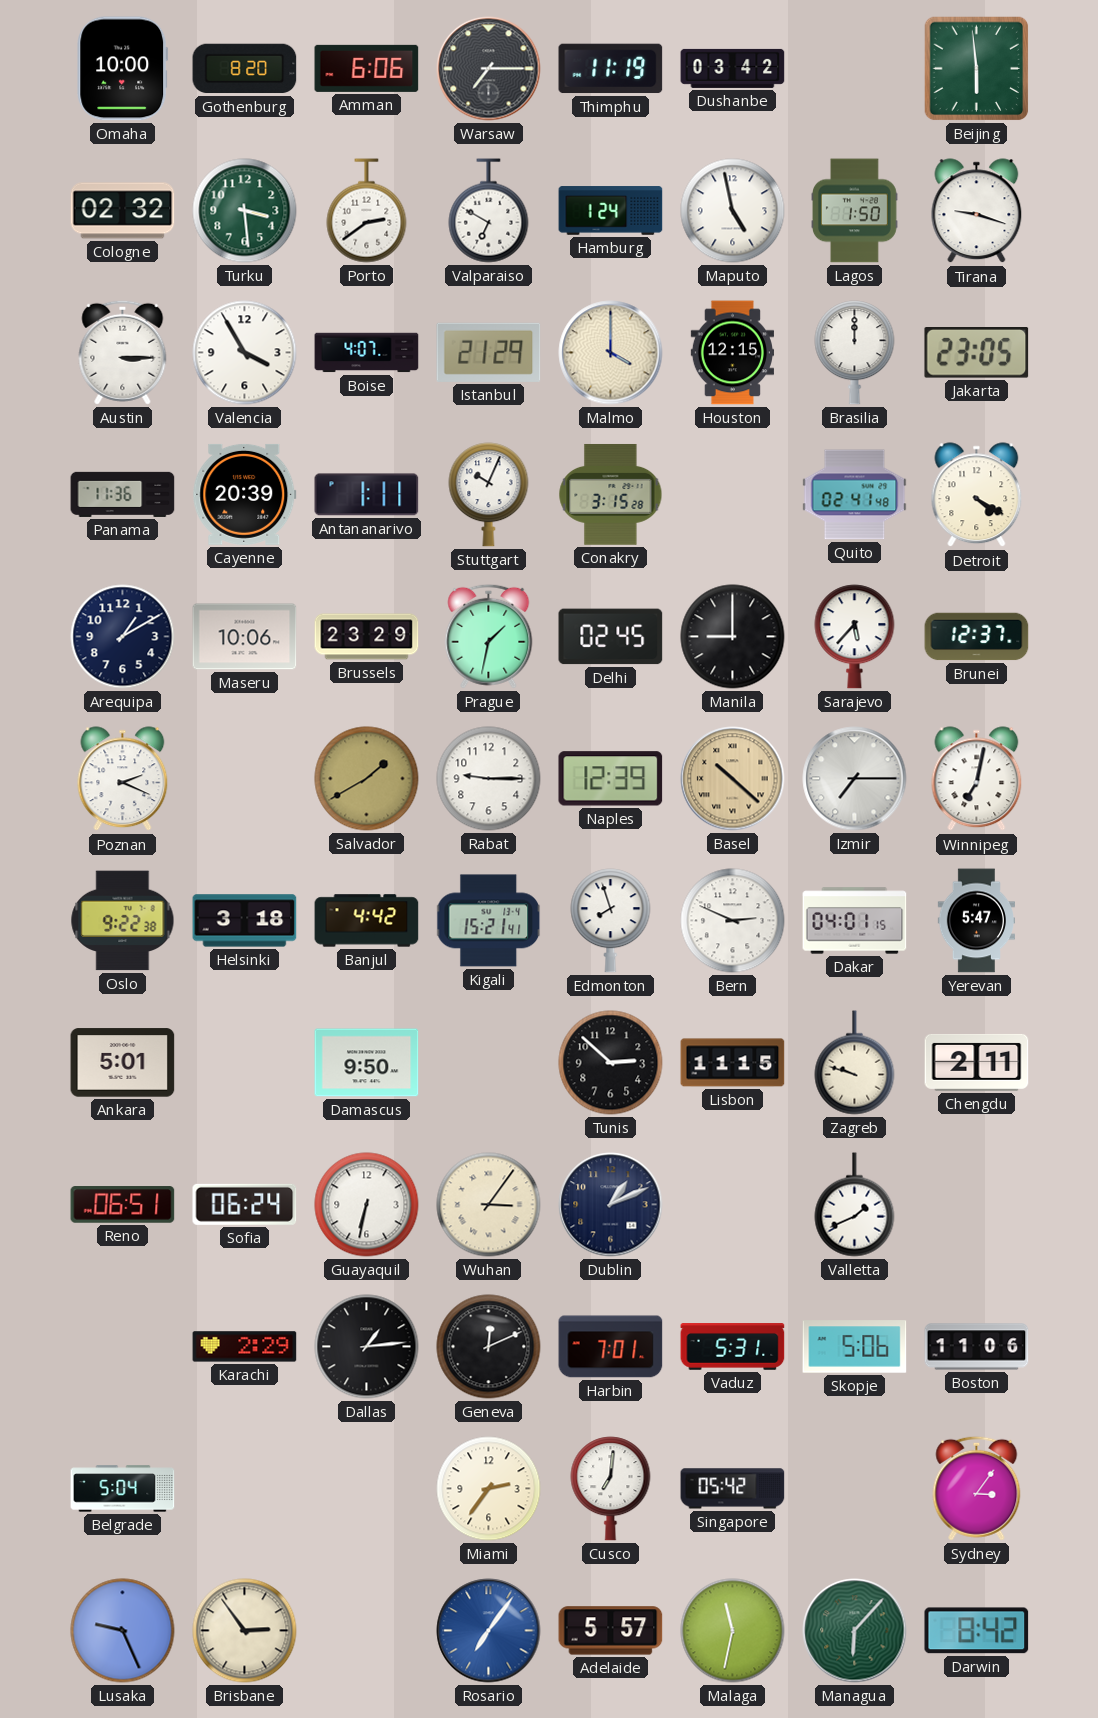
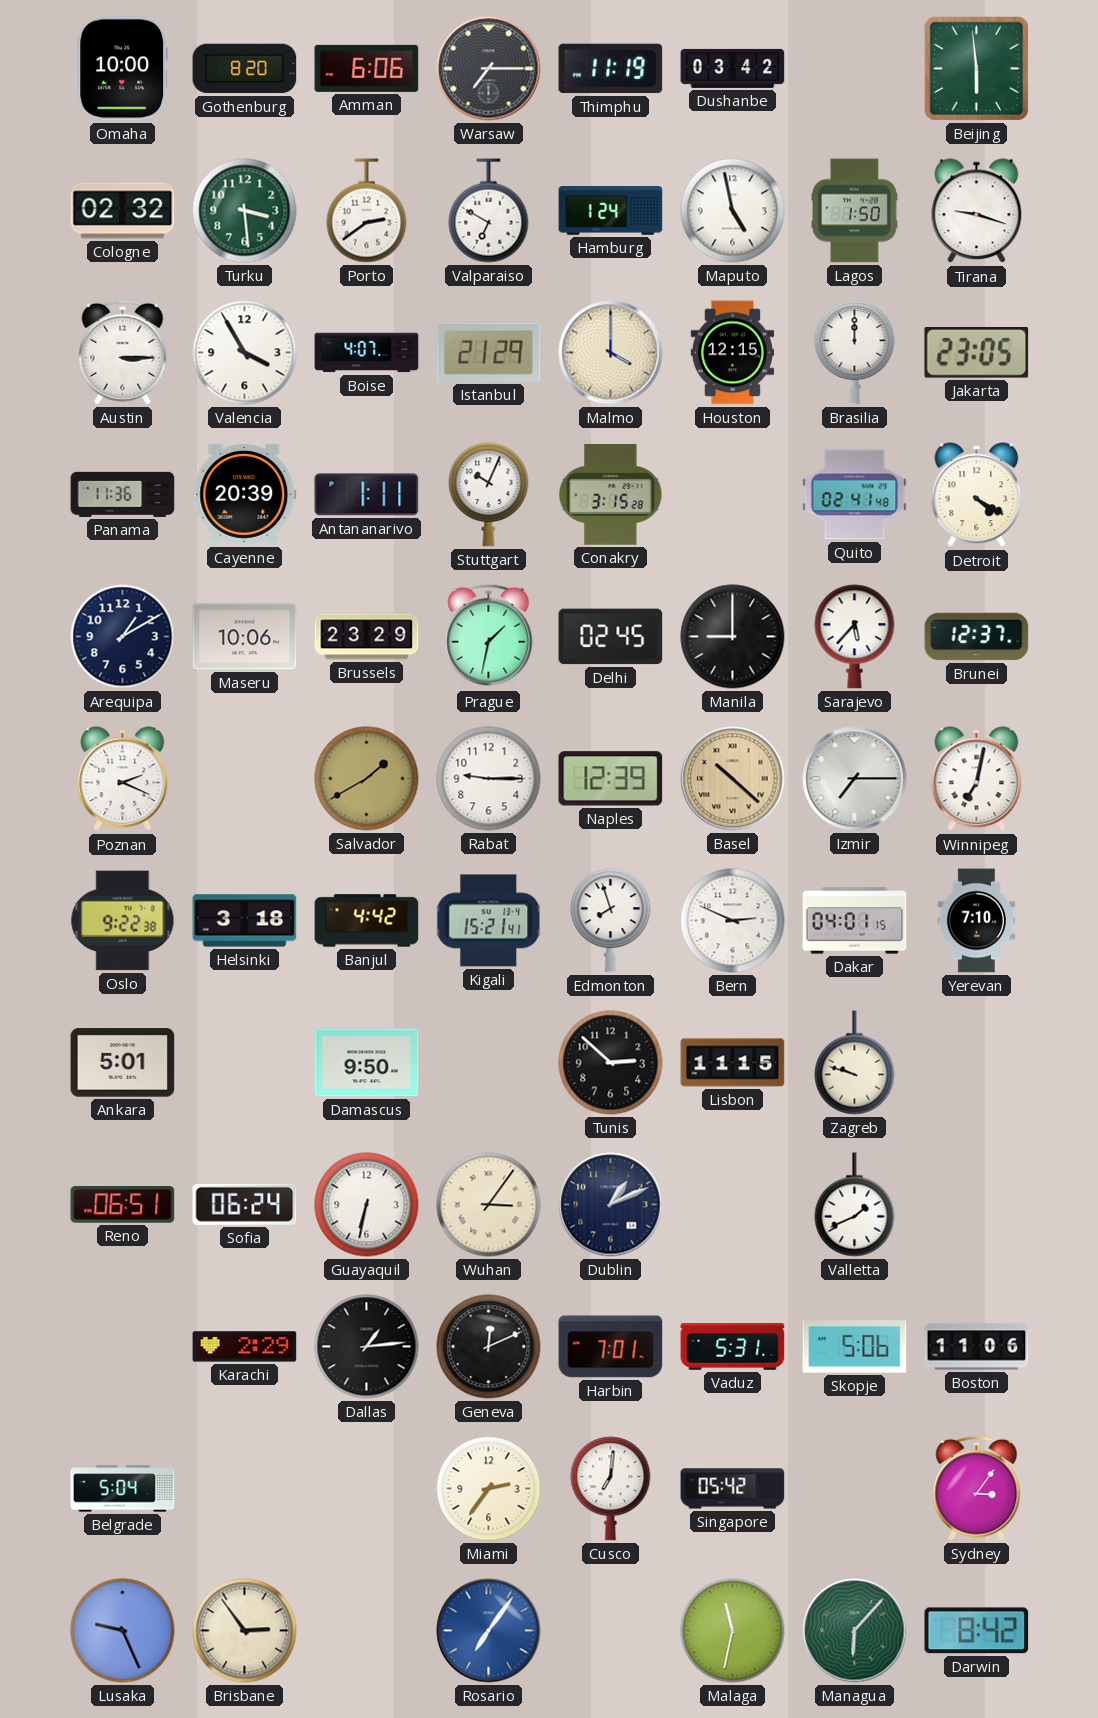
Yerevan: 5:47 -> 7:10
Chengdu: 2:11 -> none
Adelaide: 5:57 -> none
